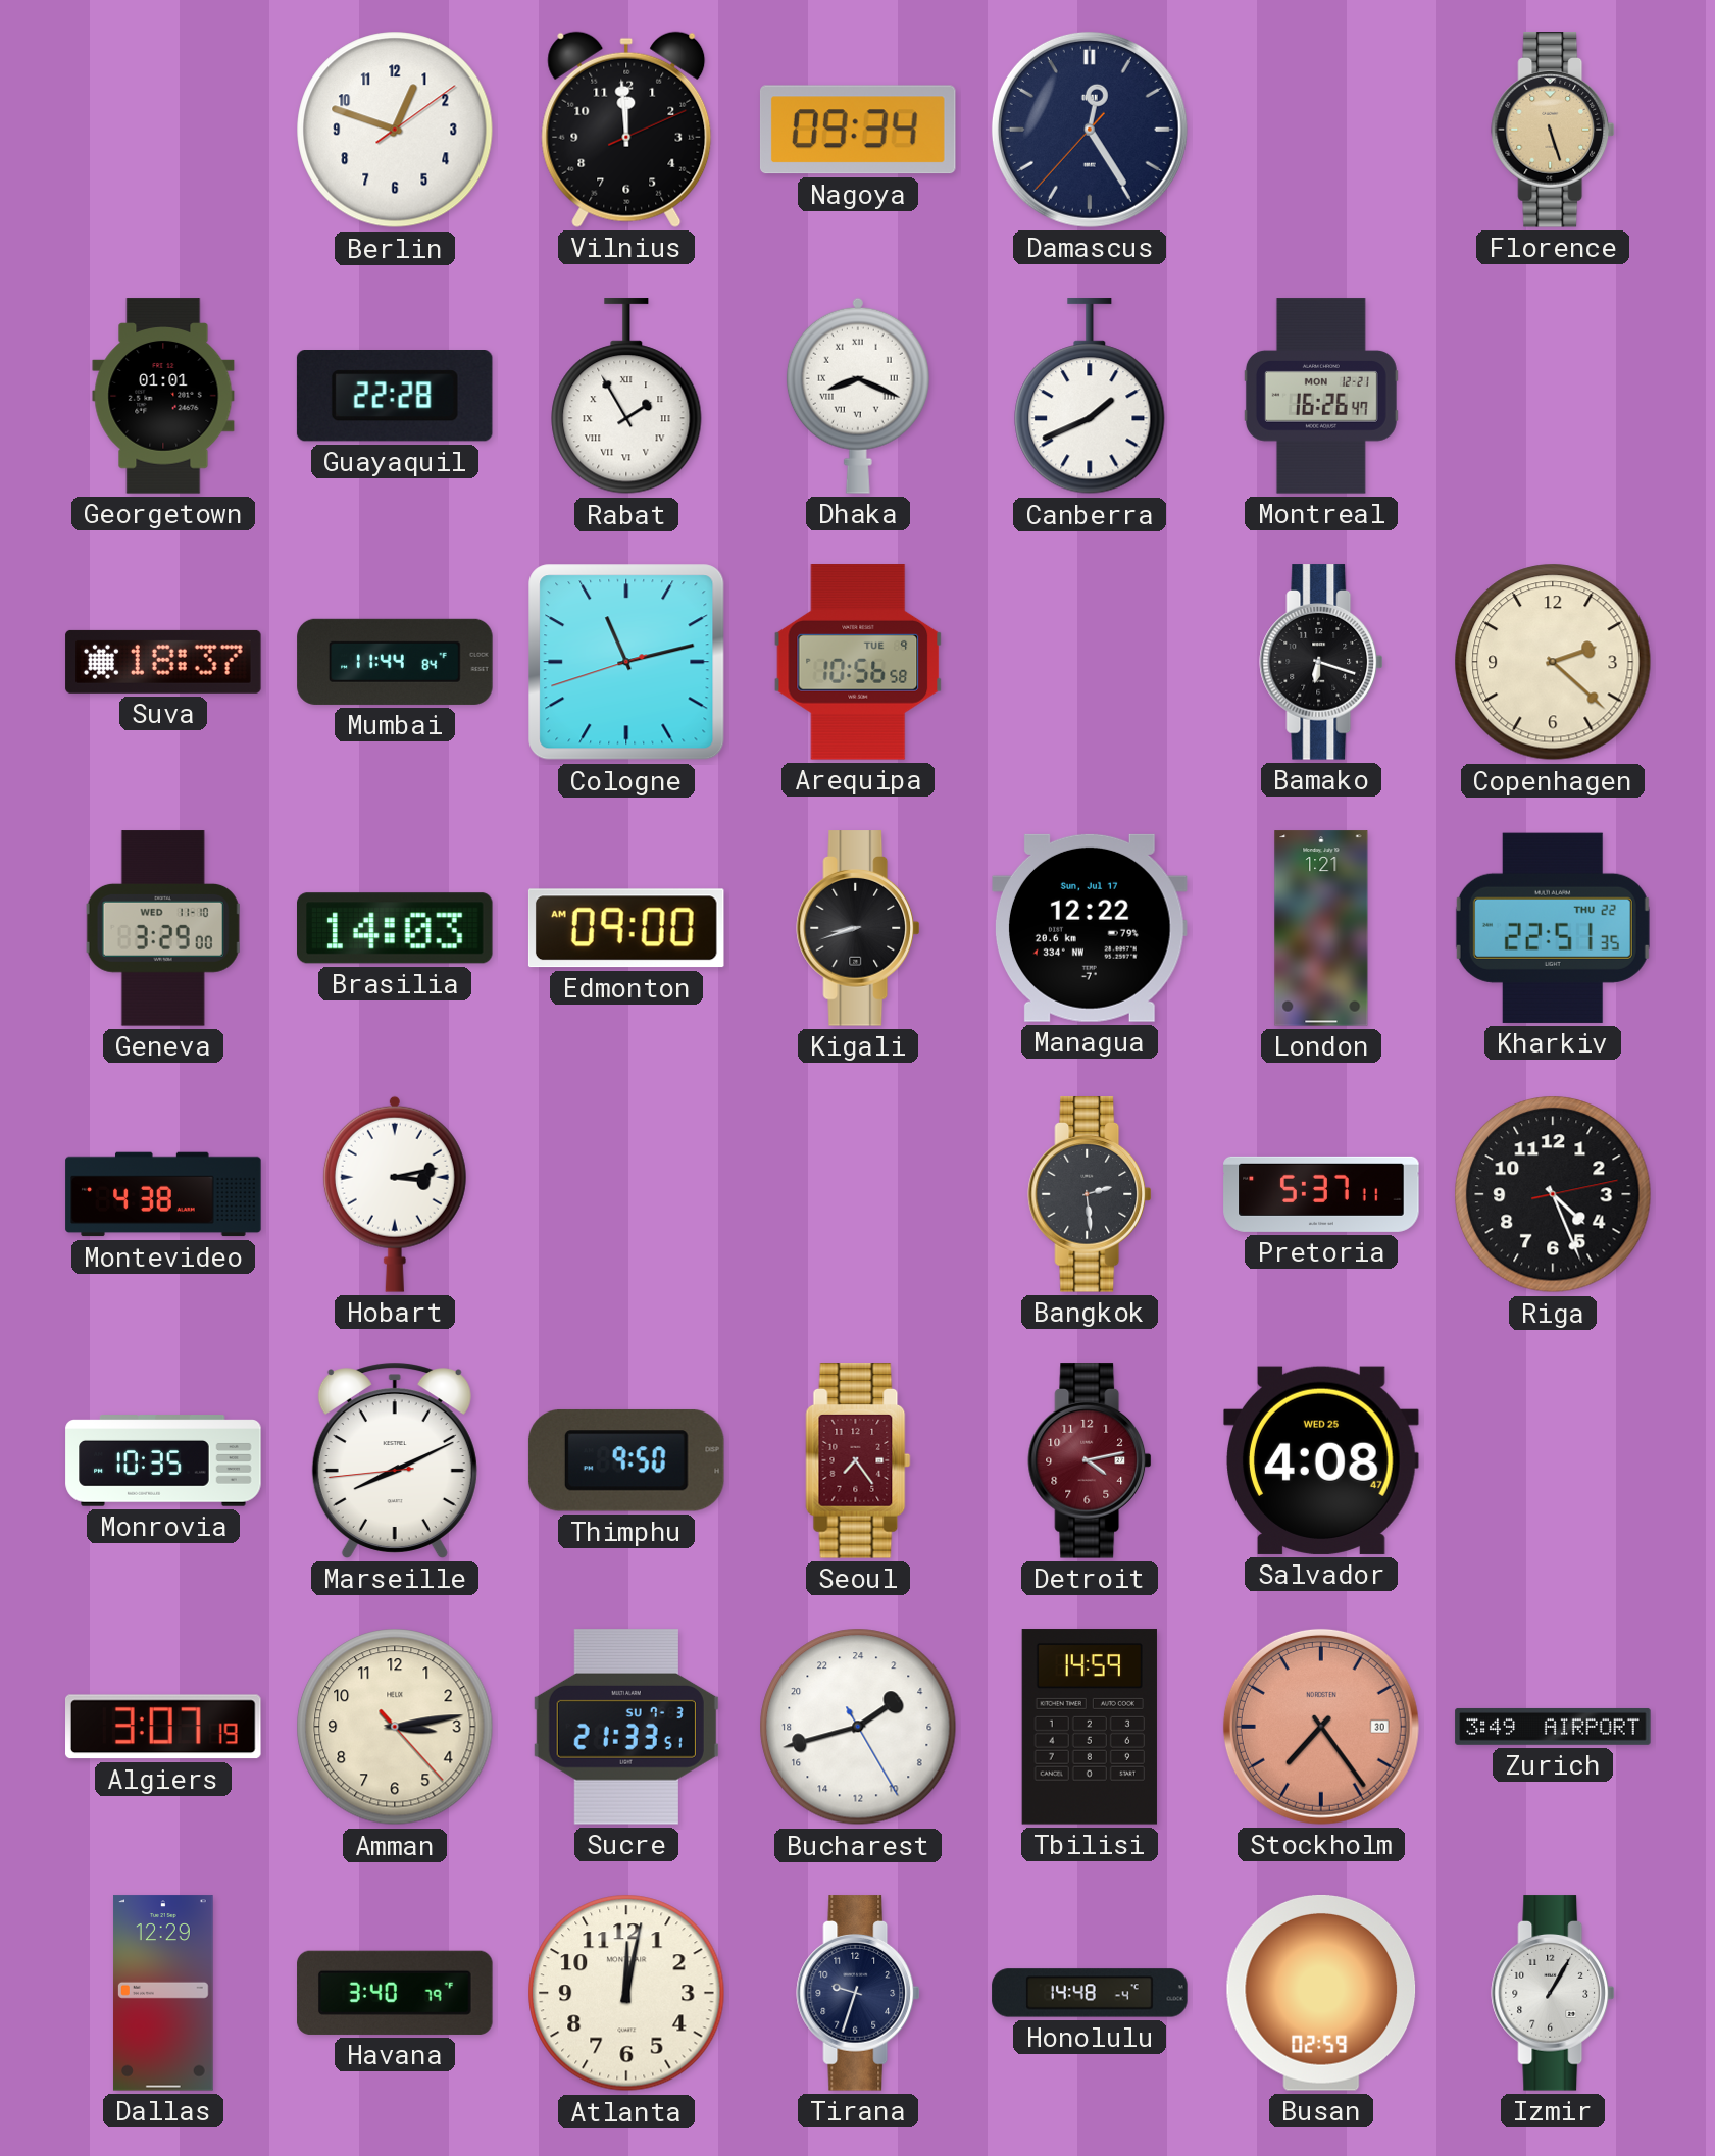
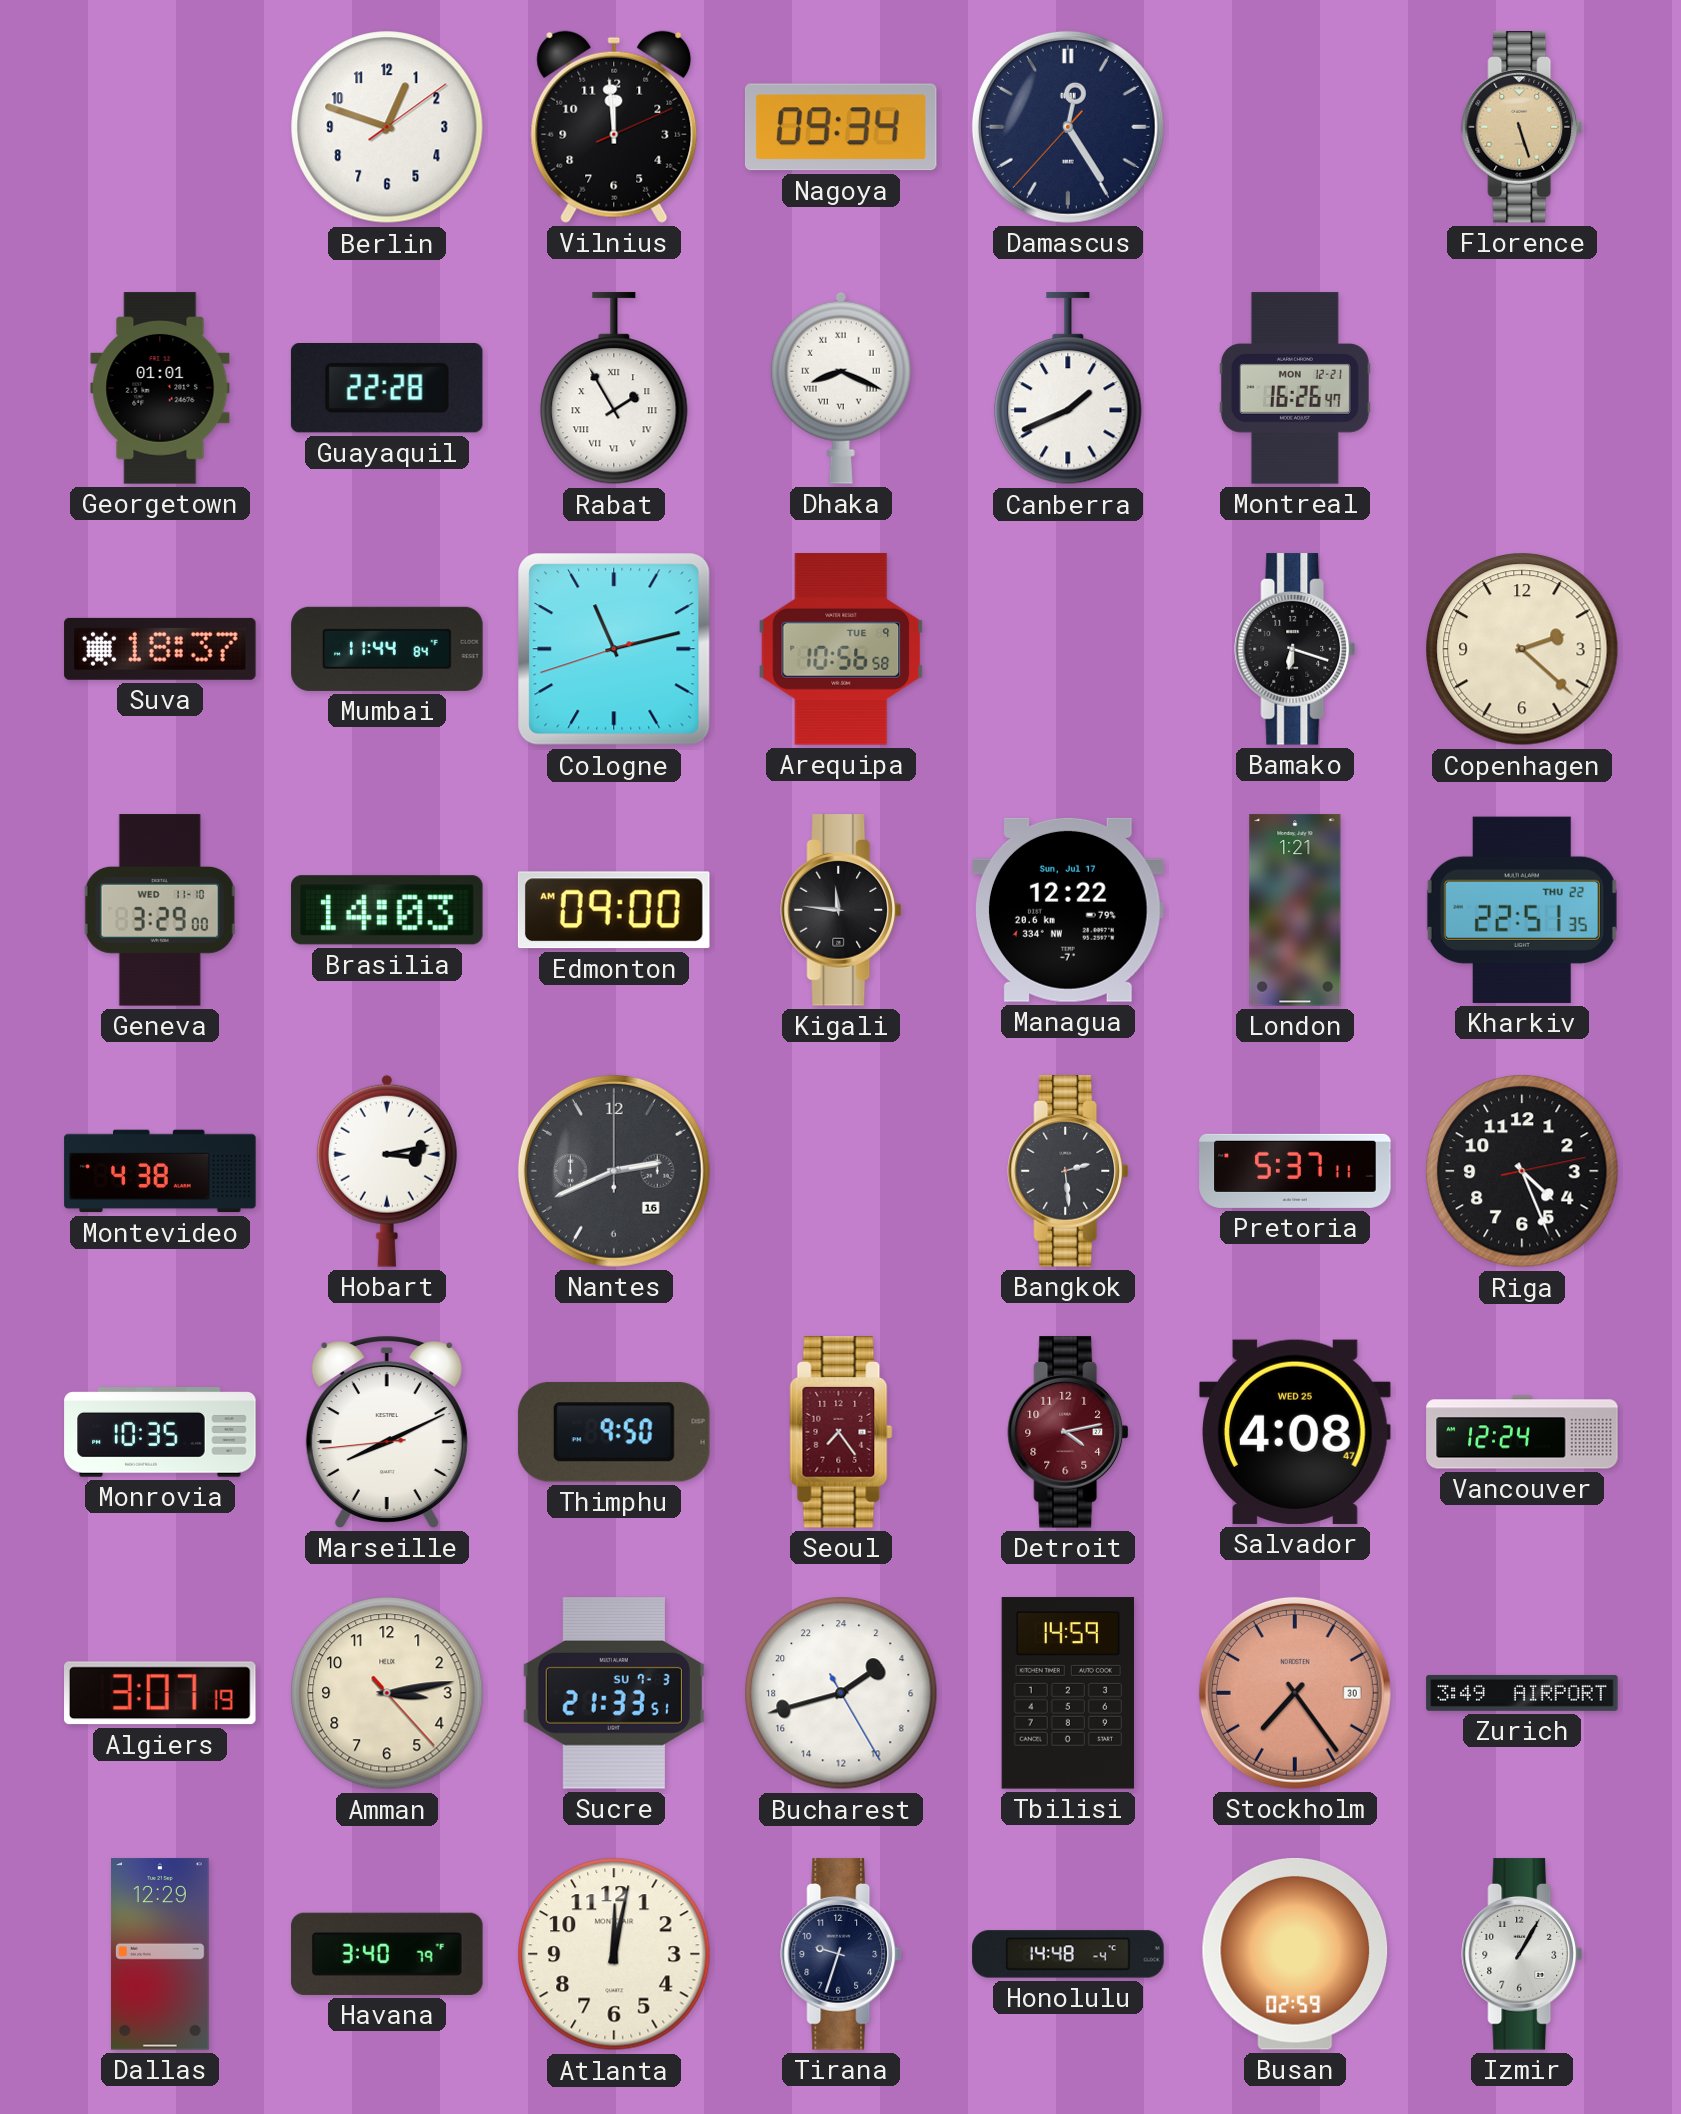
Kigali: 8:42 -> 11:46
Nantes: none -> 2:41
Vancouver: none -> 12:24
